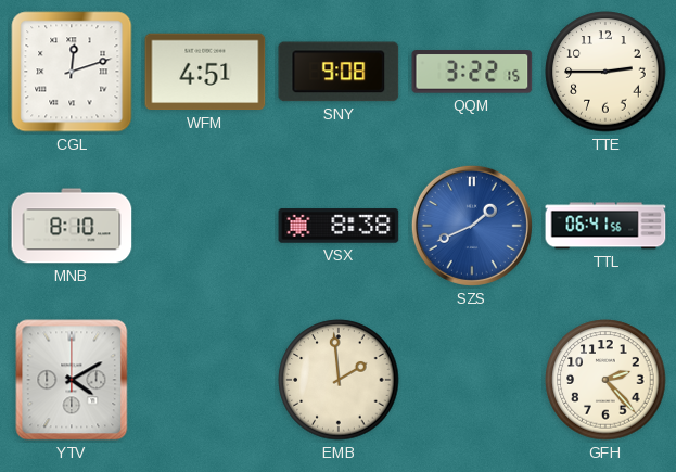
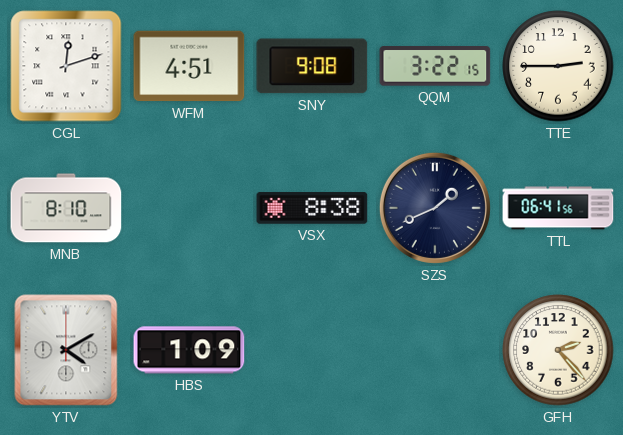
SZS dial: blue -> navy
HBS: none -> 1:09
EMB: 1:59 -> none
